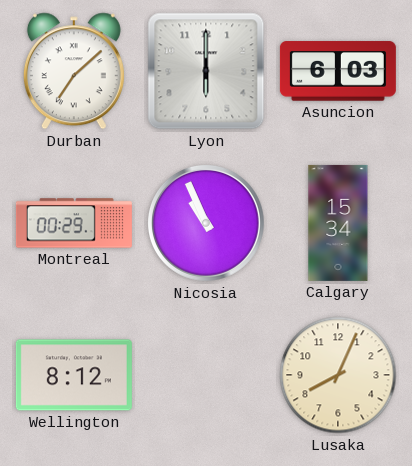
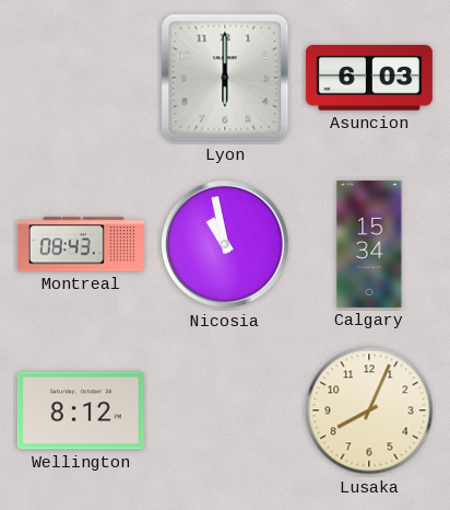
Durban: 7:08 -> none
Montreal: 00:29 -> 08:43
Nicosia: 10:56 -> 10:58
